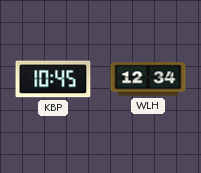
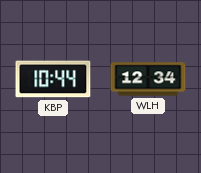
KBP: 10:45 -> 10:44
